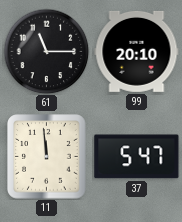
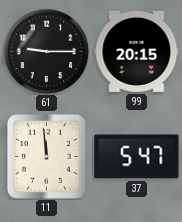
61: 11:15 -> 9:15
99: 20:10 -> 20:15
